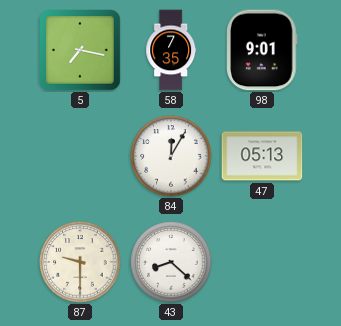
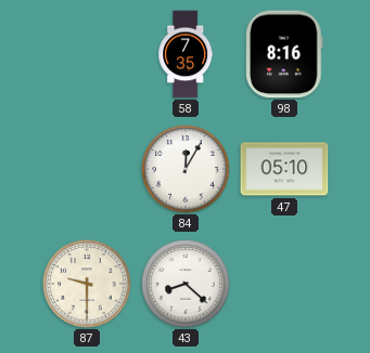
5: 7:17 -> none
98: 9:01 -> 8:16
47: 05:13 -> 05:10
